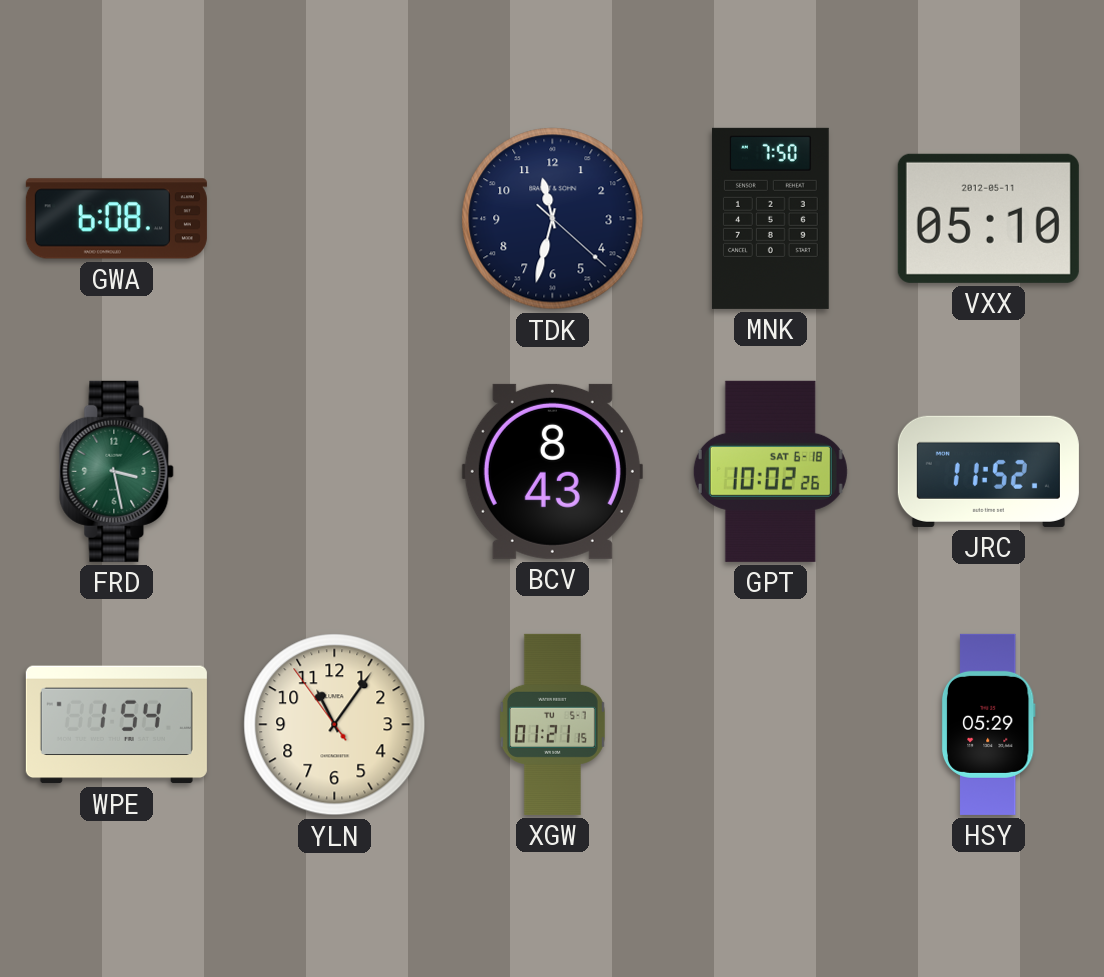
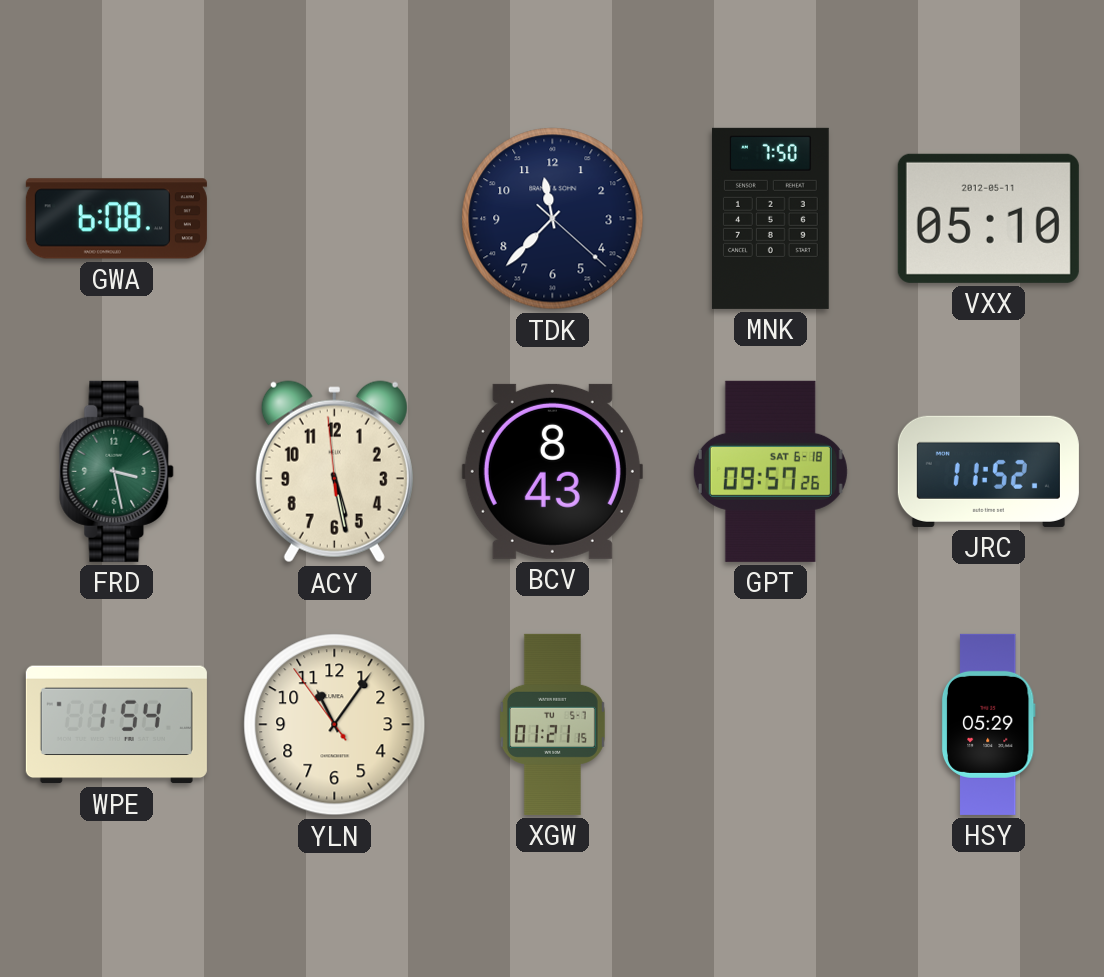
TDK: 11:32 -> 11:37
ACY: none -> 5:27
GPT: 10:02 -> 09:57
